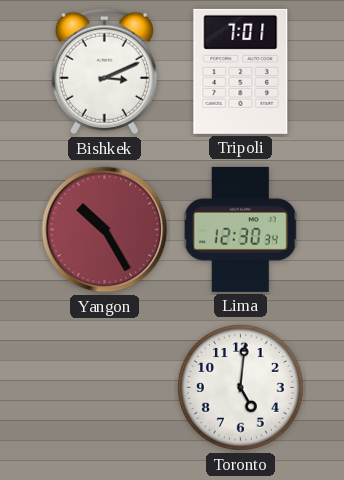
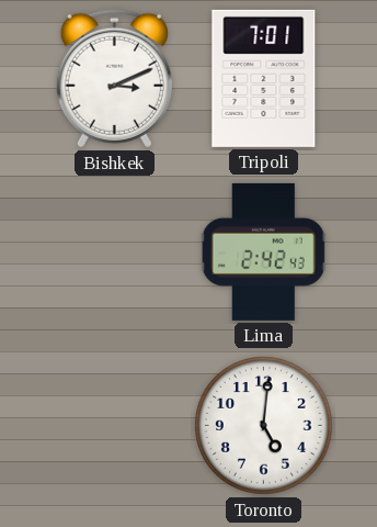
Yangon: 10:25 -> none
Lima: 12:30 -> 2:42
